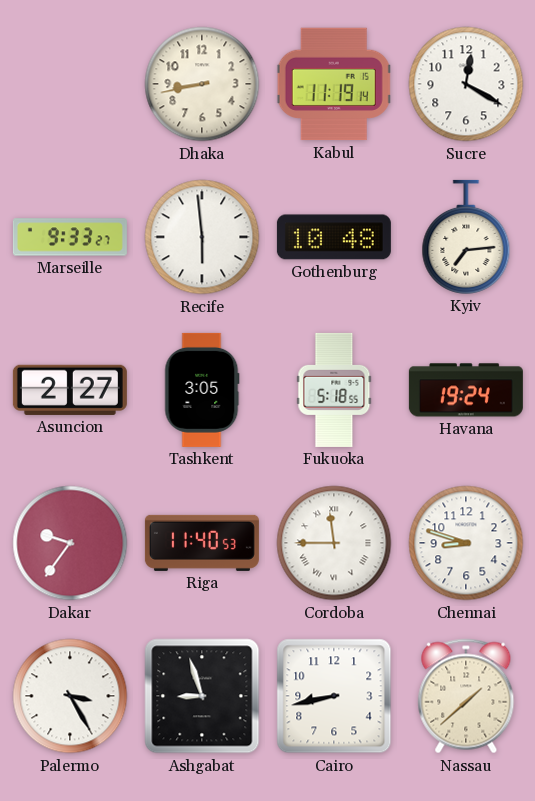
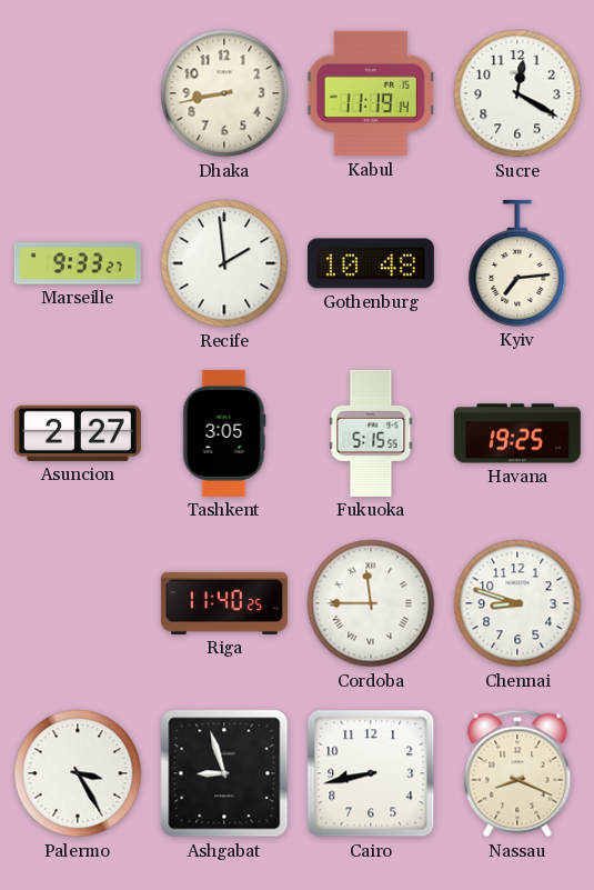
Recife: 5:59 -> 1:59
Fukuoka: 5:18 -> 5:15
Havana: 19:24 -> 19:25
Dakar: 9:36 -> none
Riga: 11:40:53 -> 11:40:25
Nassau: 1:38 -> 8:19
